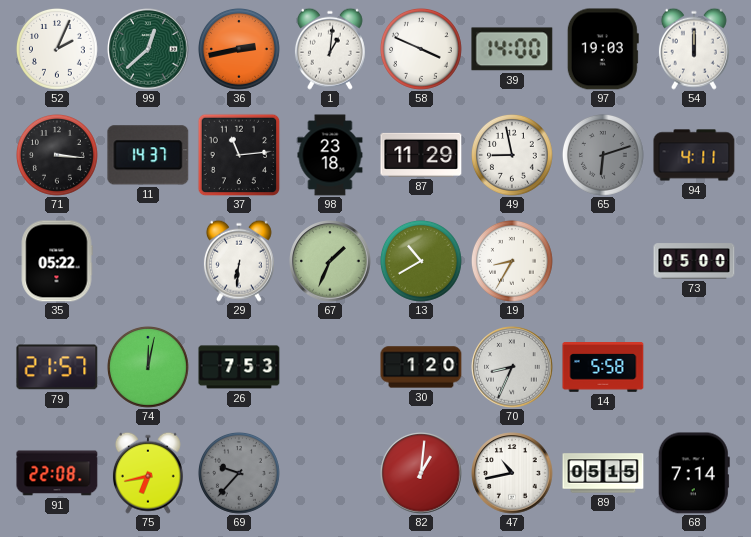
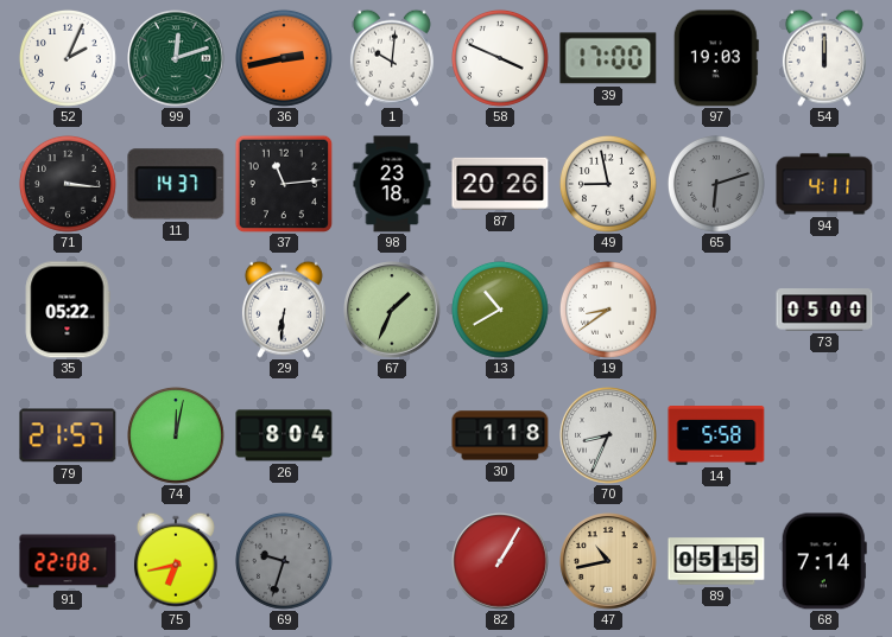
99: 12:38 -> 12:12
1: 1:01 -> 10:01
39: 14:00 -> 17:00
87: 11:29 -> 20:26
19: 8:35 -> 8:39
26: 7:53 -> 8:04
30: 1:20 -> 1:18
69: 9:37 -> 9:33
82: 1:01 -> 1:05
47 dial: white -> champagne
